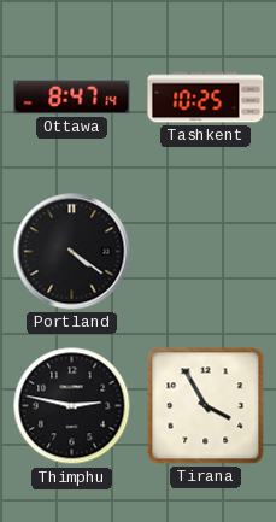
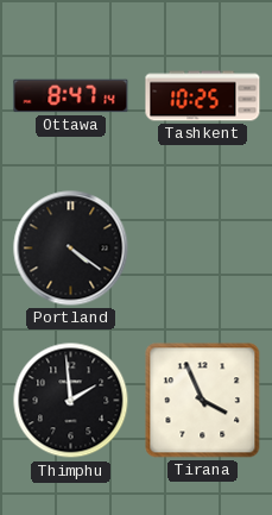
Thimphu: 2:47 -> 1:59
Tirana: 3:55 -> 3:56
